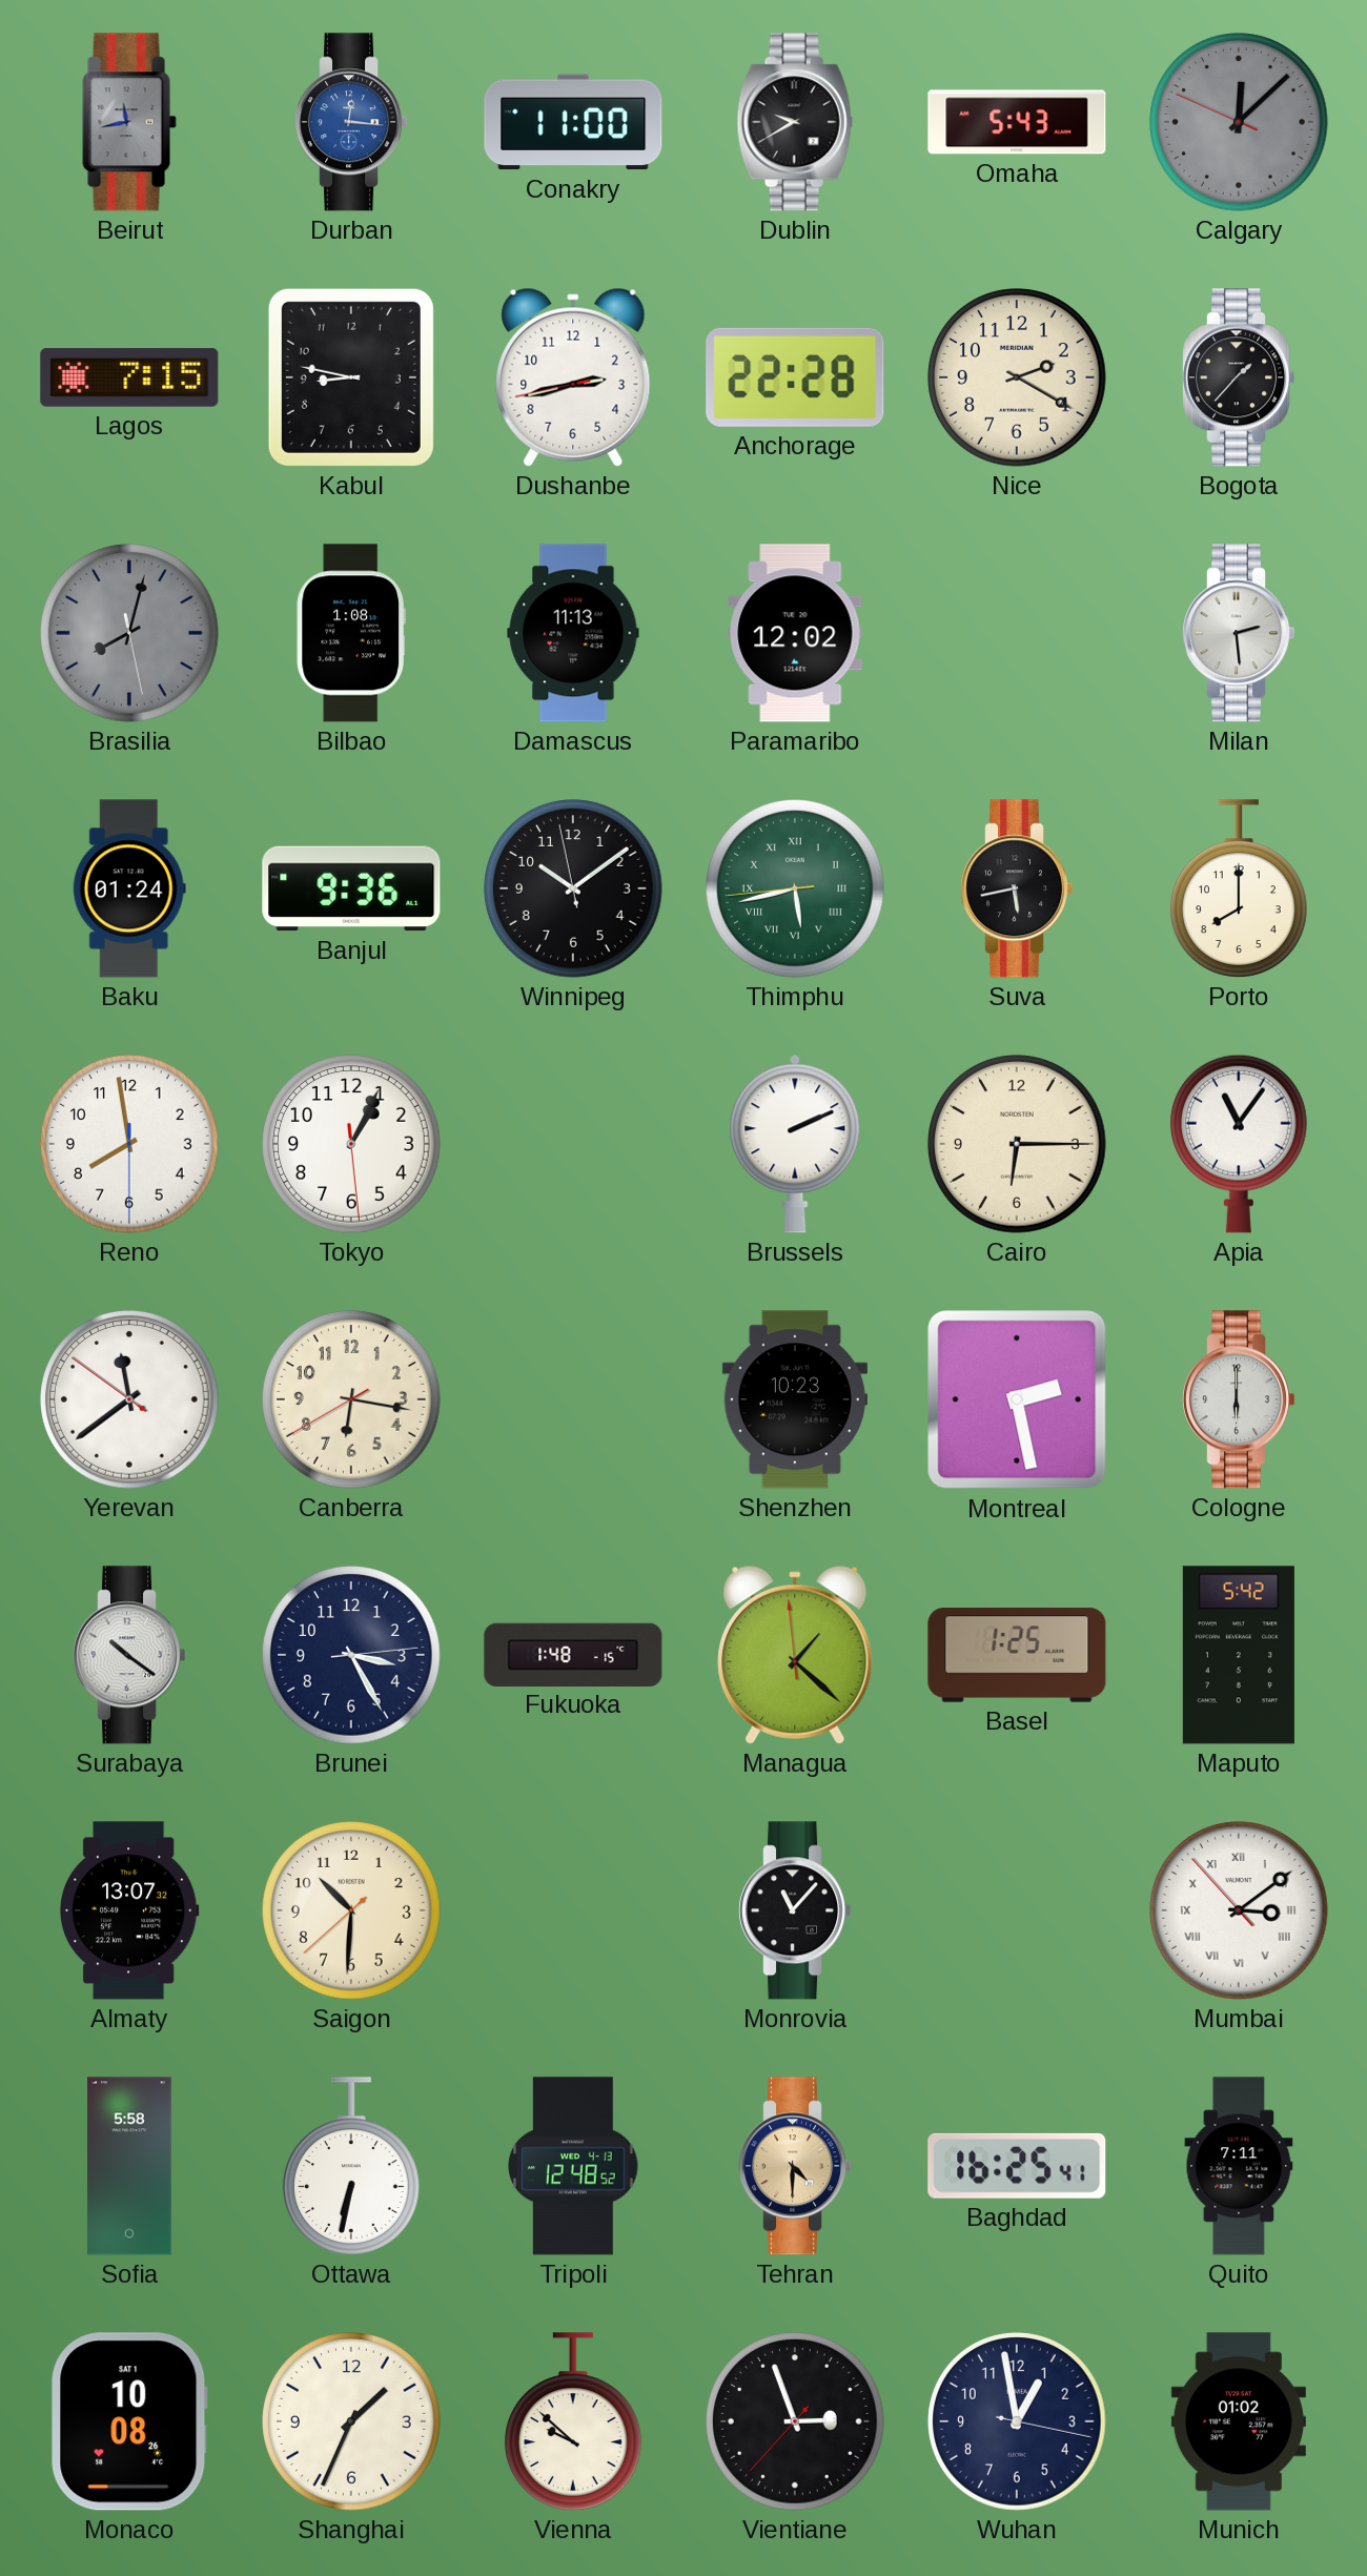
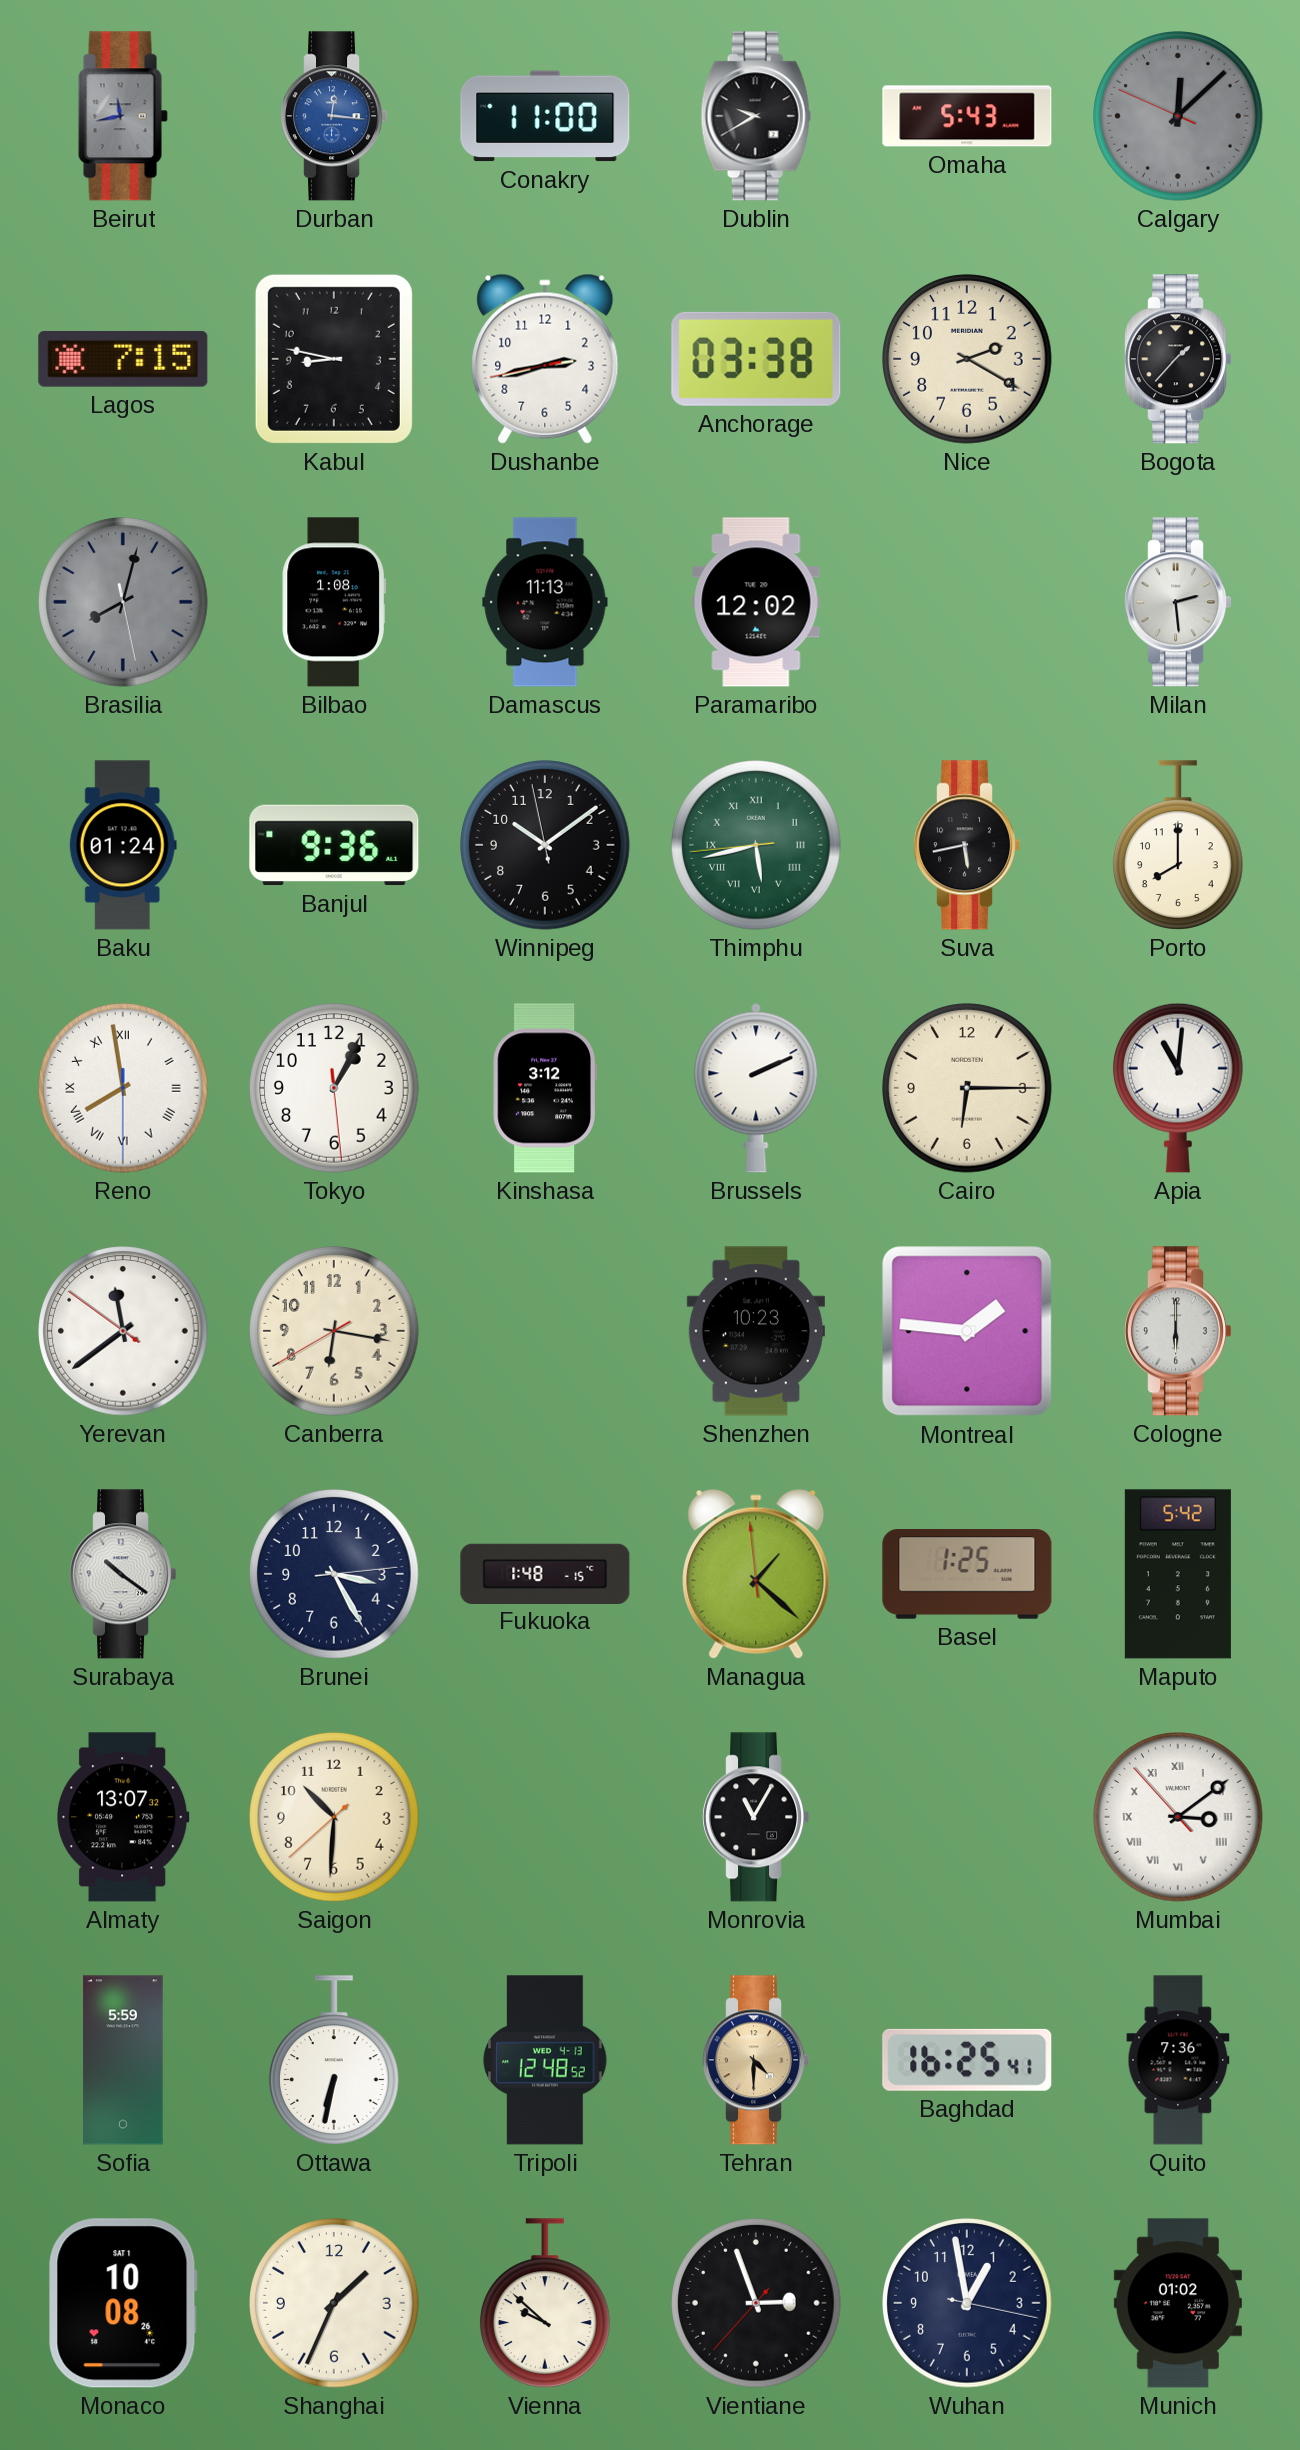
Anchorage: 22:28 -> 03:38
Reno numerals: Arabic -> Roman
Kinshasa: none -> 3:12
Apia: 11:06 -> 11:01
Montreal: 2:28 -> 1:46
Monrovia: 11:07 -> 11:05
Sofia: 5:58 -> 5:59
Quito: 7:11 -> 7:36
